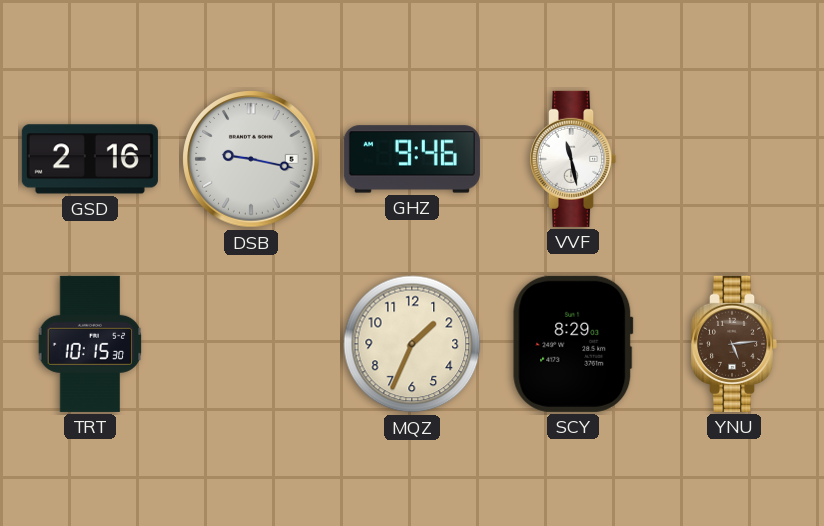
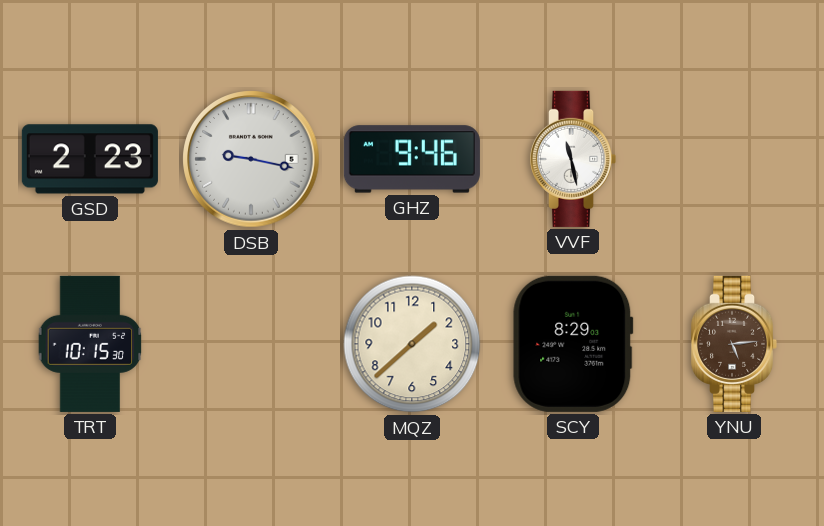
GSD: 2:16 -> 2:23
MQZ: 1:34 -> 1:38
